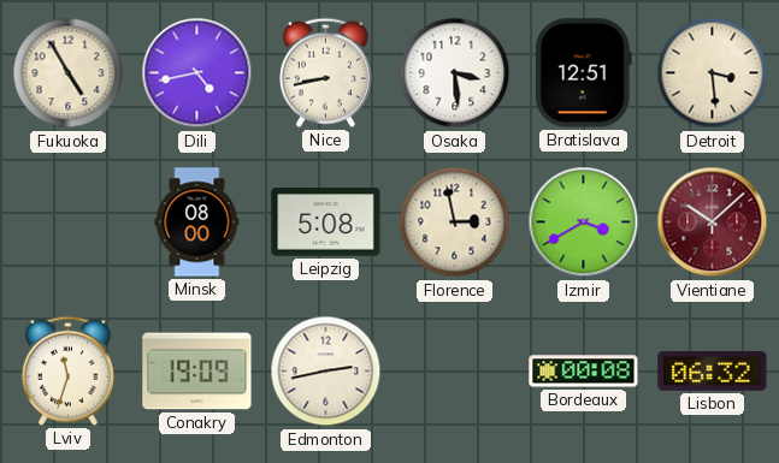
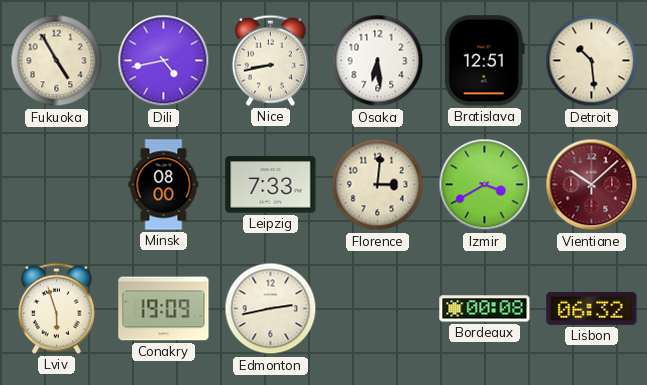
Osaka: 3:29 -> 6:29
Detroit: 3:29 -> 10:29
Leipzig: 5:08 -> 7:33
Florence: 2:58 -> 3:01
Lviv: 11:33 -> 5:57
